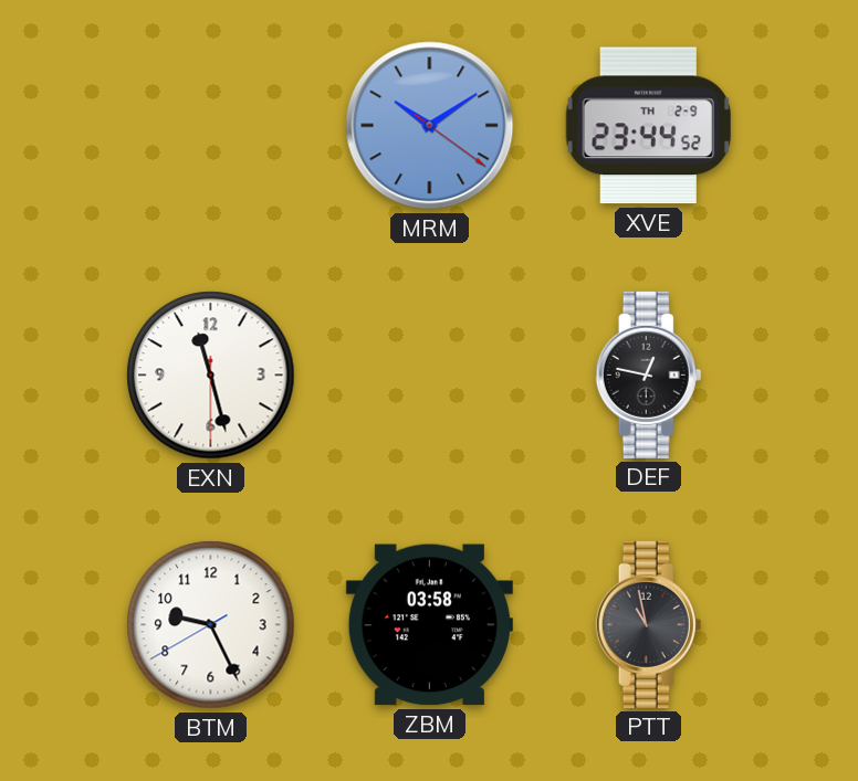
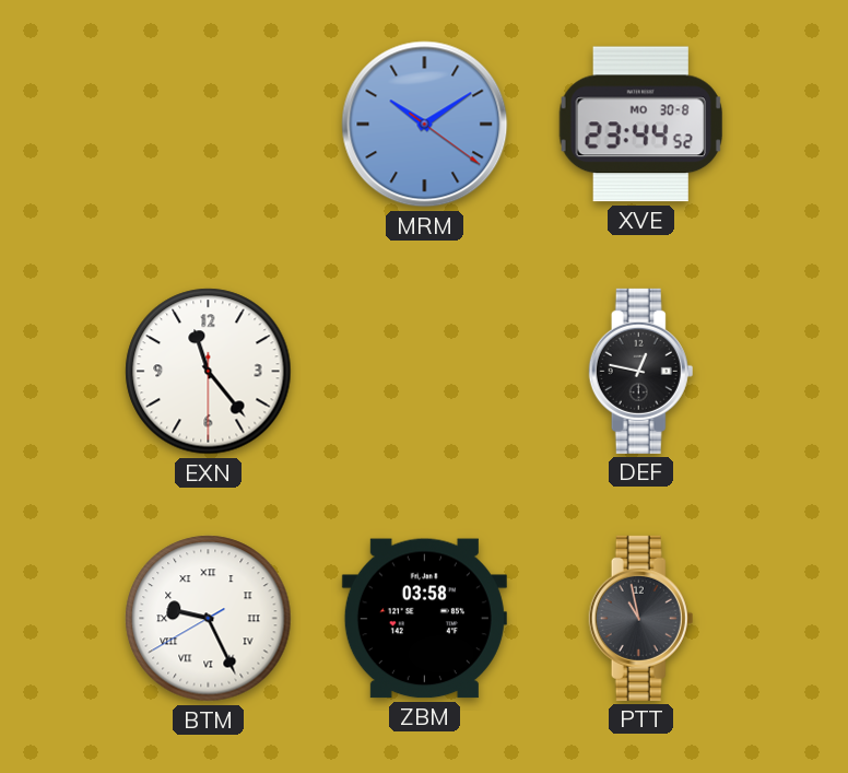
XVE date: TH 2-9 -> MO 30-8
EXN: 11:27 -> 11:23
BTM numerals: Arabic -> Roman
